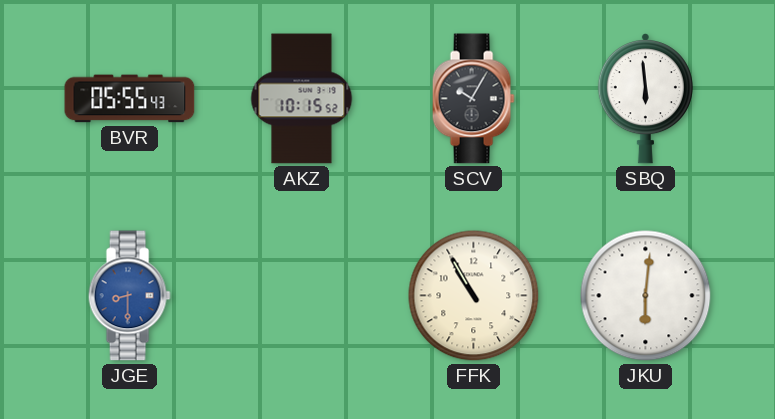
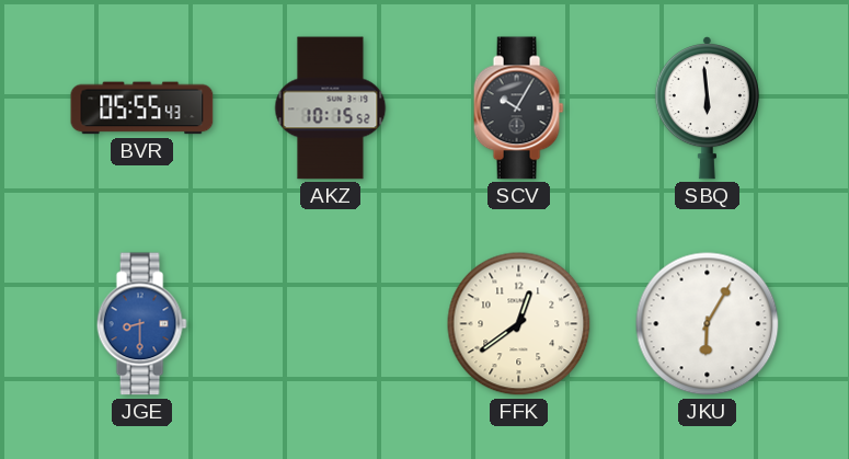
FFK: 10:55 -> 12:39
JKU: 6:01 -> 6:05
